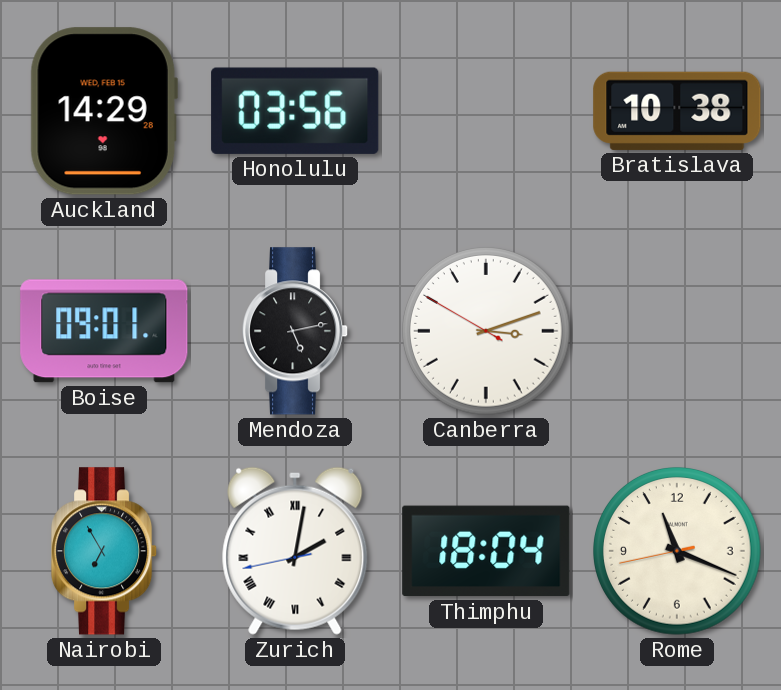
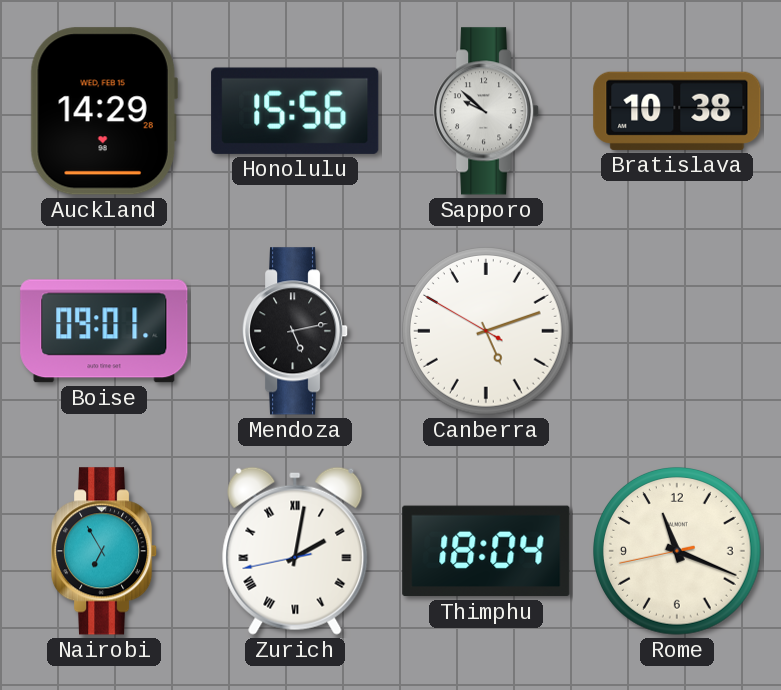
Honolulu: 03:56 -> 15:56
Sapporo: none -> 9:52
Canberra: 3:11 -> 5:11
